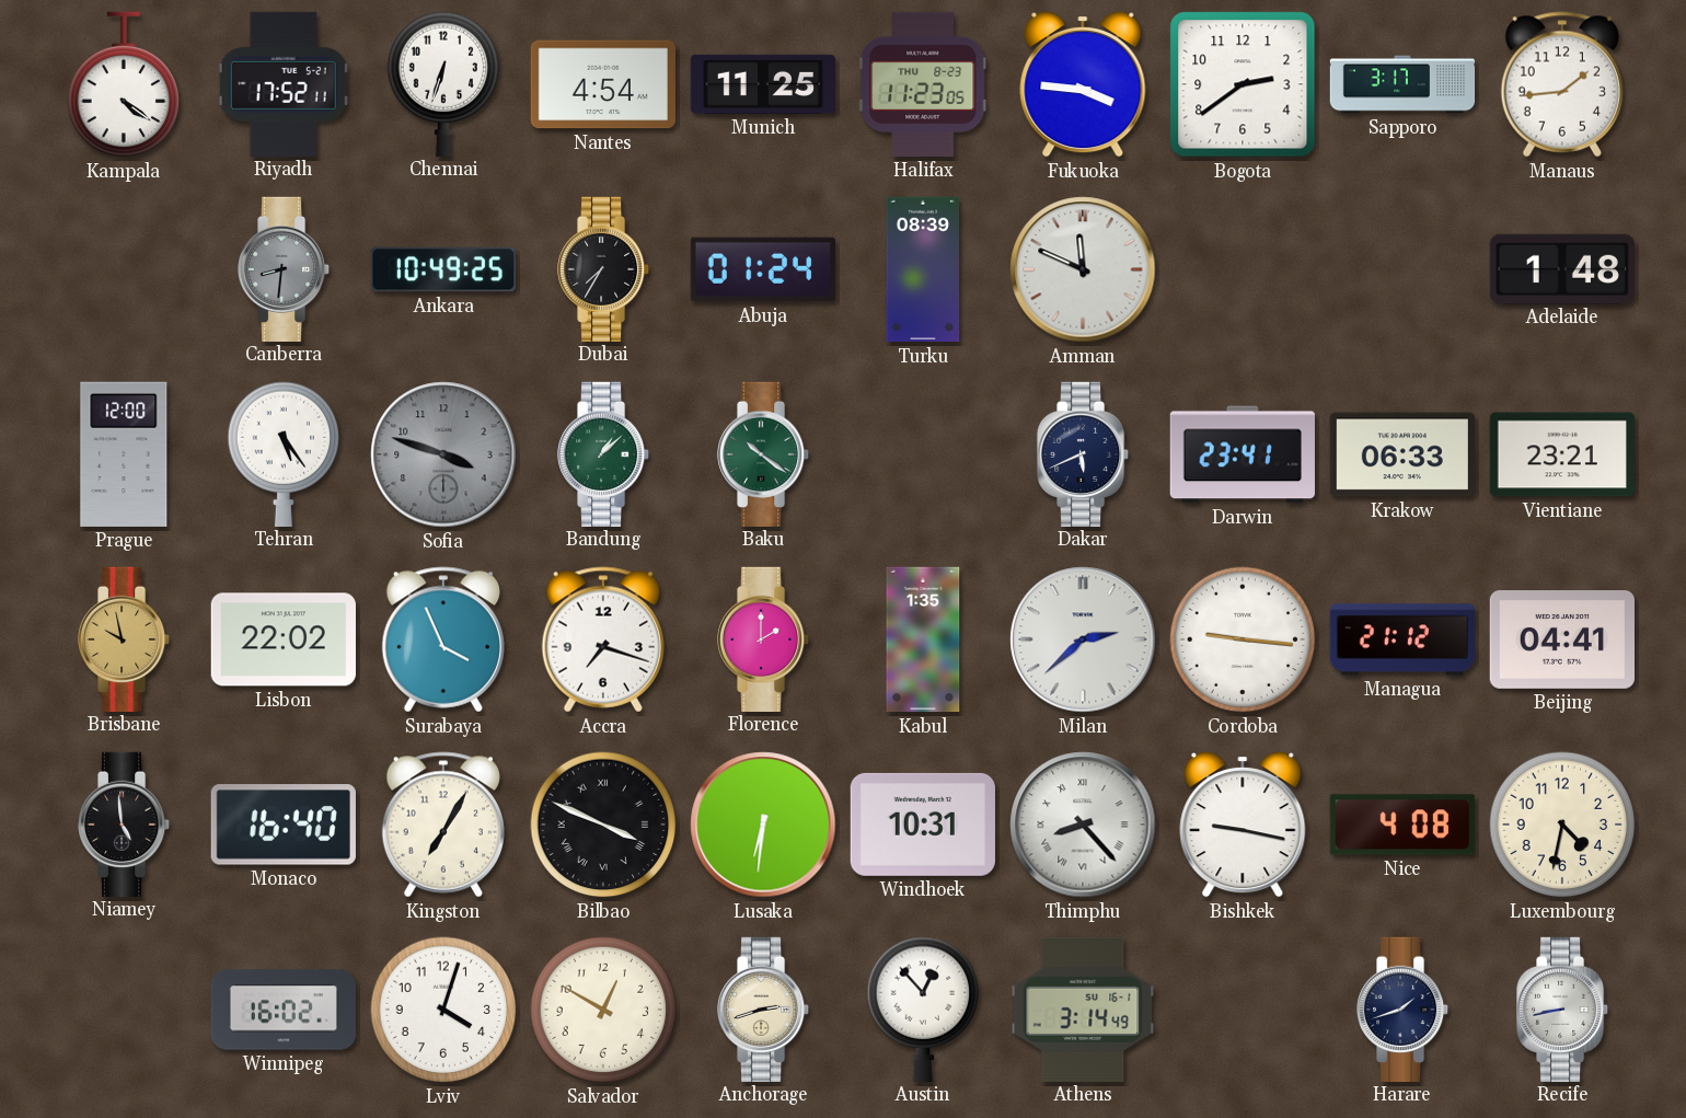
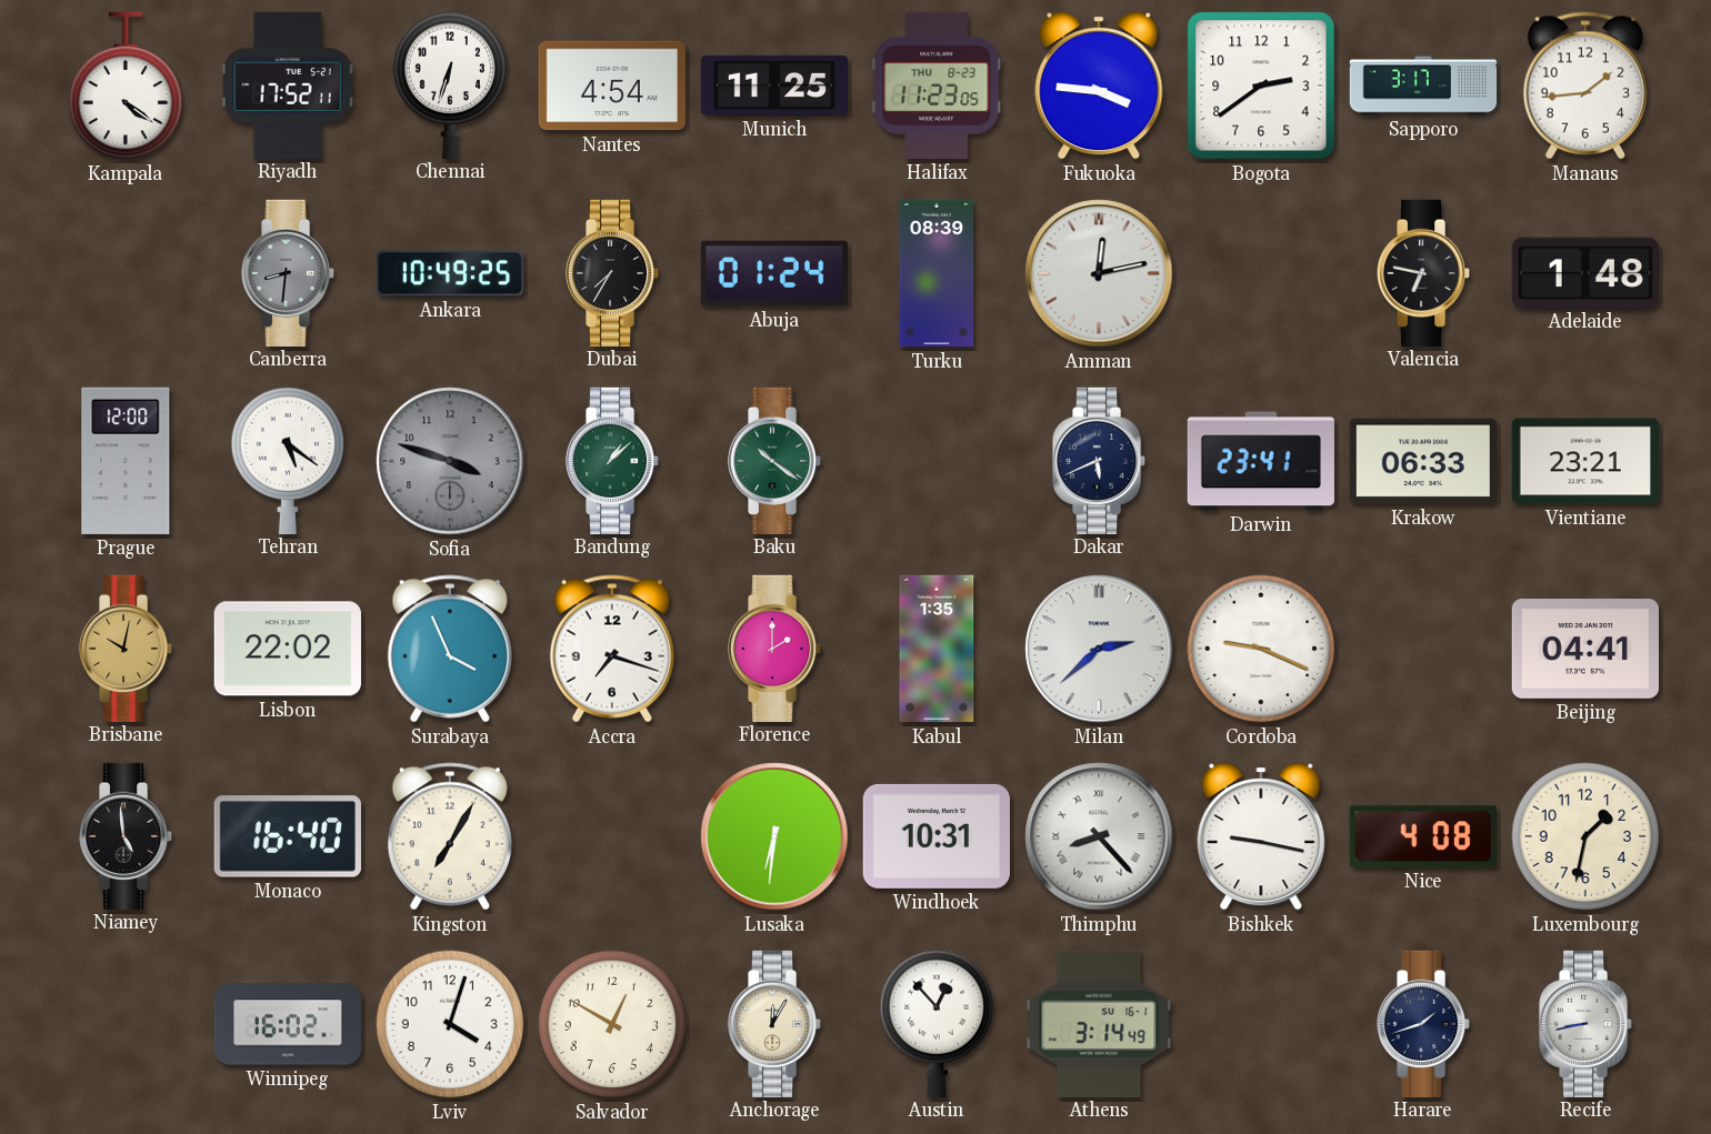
Amman: 11:49 -> 12:13
Valencia: none -> 6:47
Tehran: 5:24 -> 5:21
Brisbane: 9:58 -> 10:02
Cordoba: 9:16 -> 9:19
Managua: 21:12 -> none
Bilbao: 3:49 -> none
Luxembourg: 4:32 -> 1:32
Anchorage: 2:42 -> 12:05
